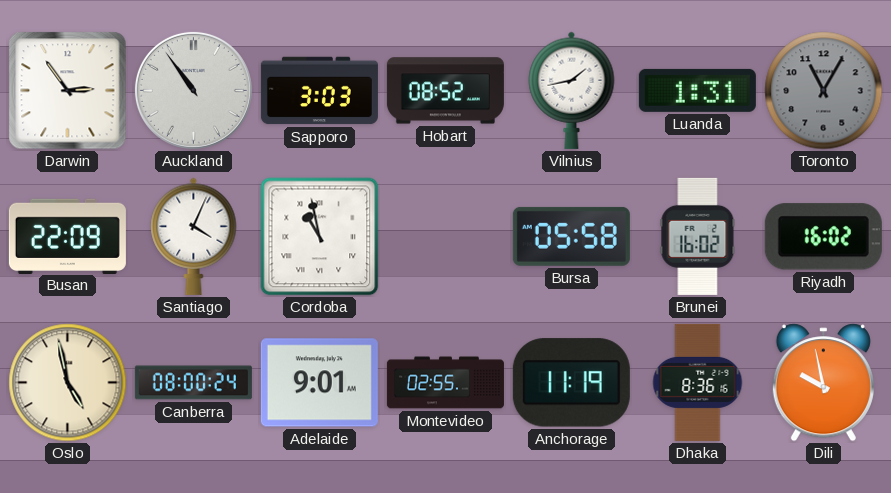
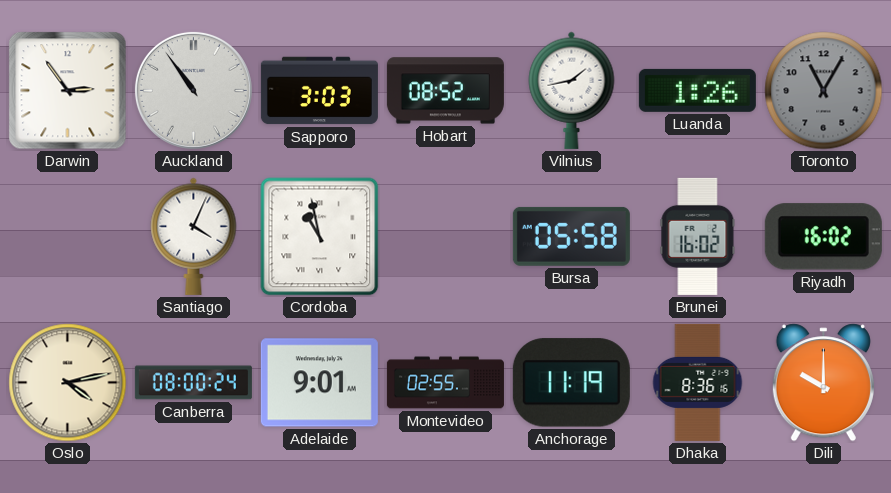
Luanda: 1:31 -> 1:26
Busan: 22:09 -> none
Oslo: 4:58 -> 4:13
Dili: 9:58 -> 10:00
